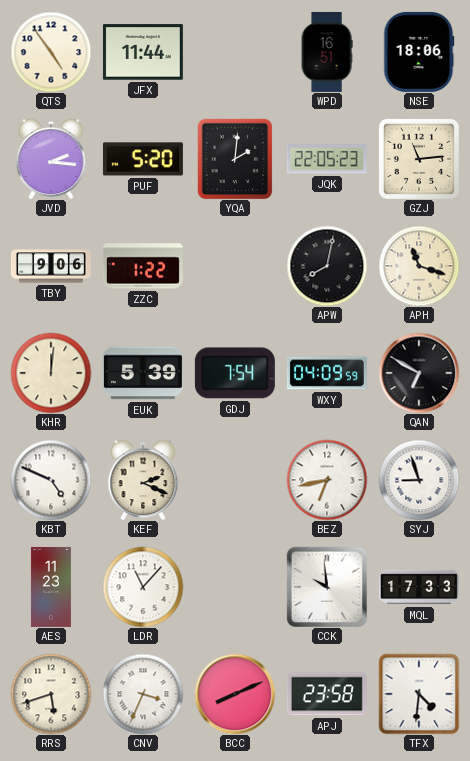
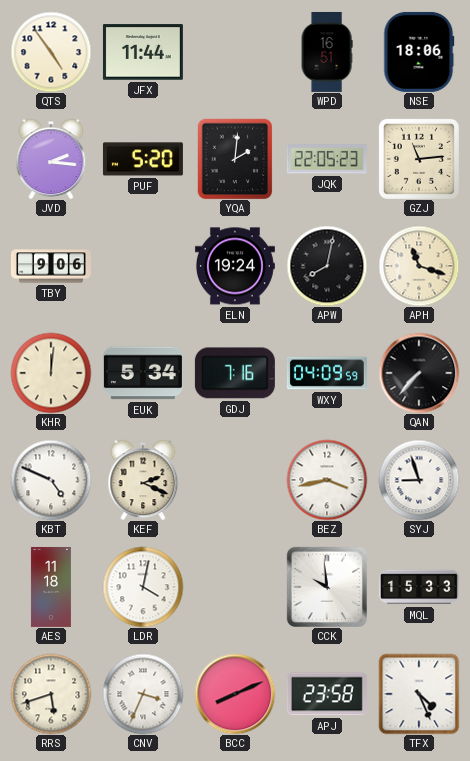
ZZC: 1:22 -> none
ELN: none -> 19:24
EUK: 5:39 -> 5:34
GDJ: 7:54 -> 7:16
QAN: 6:50 -> 7:37
BEZ: 6:43 -> 3:43
AES: 11:23 -> 11:18
LDR: 11:07 -> 4:02
MQL: 17:33 -> 15:33
TFX: 4:31 -> 4:26
